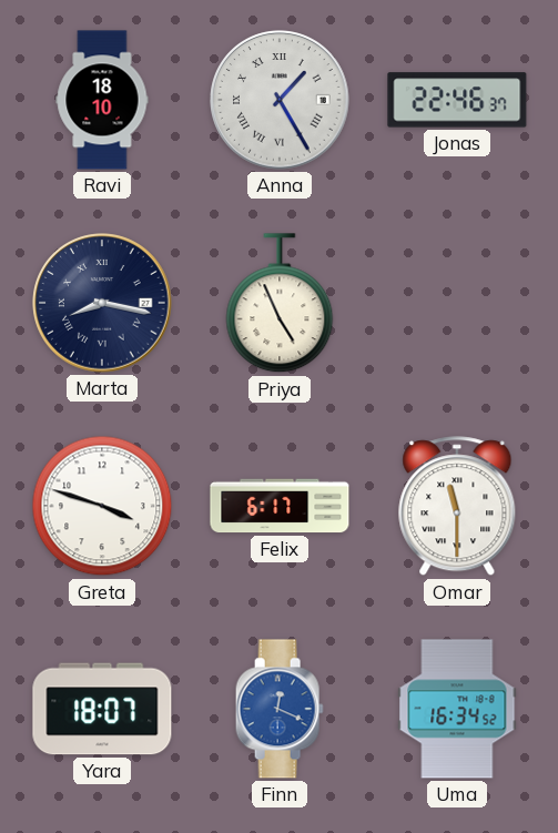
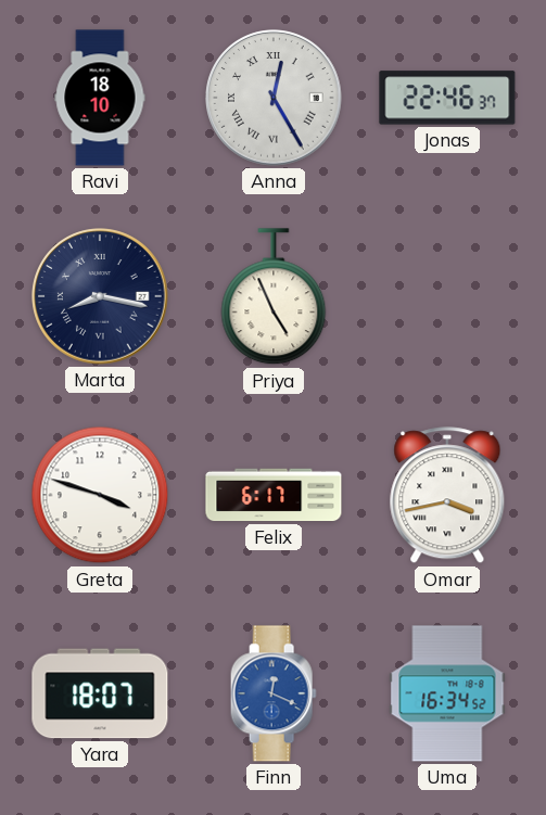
Anna: 1:25 -> 12:25
Omar: 11:30 -> 3:43
